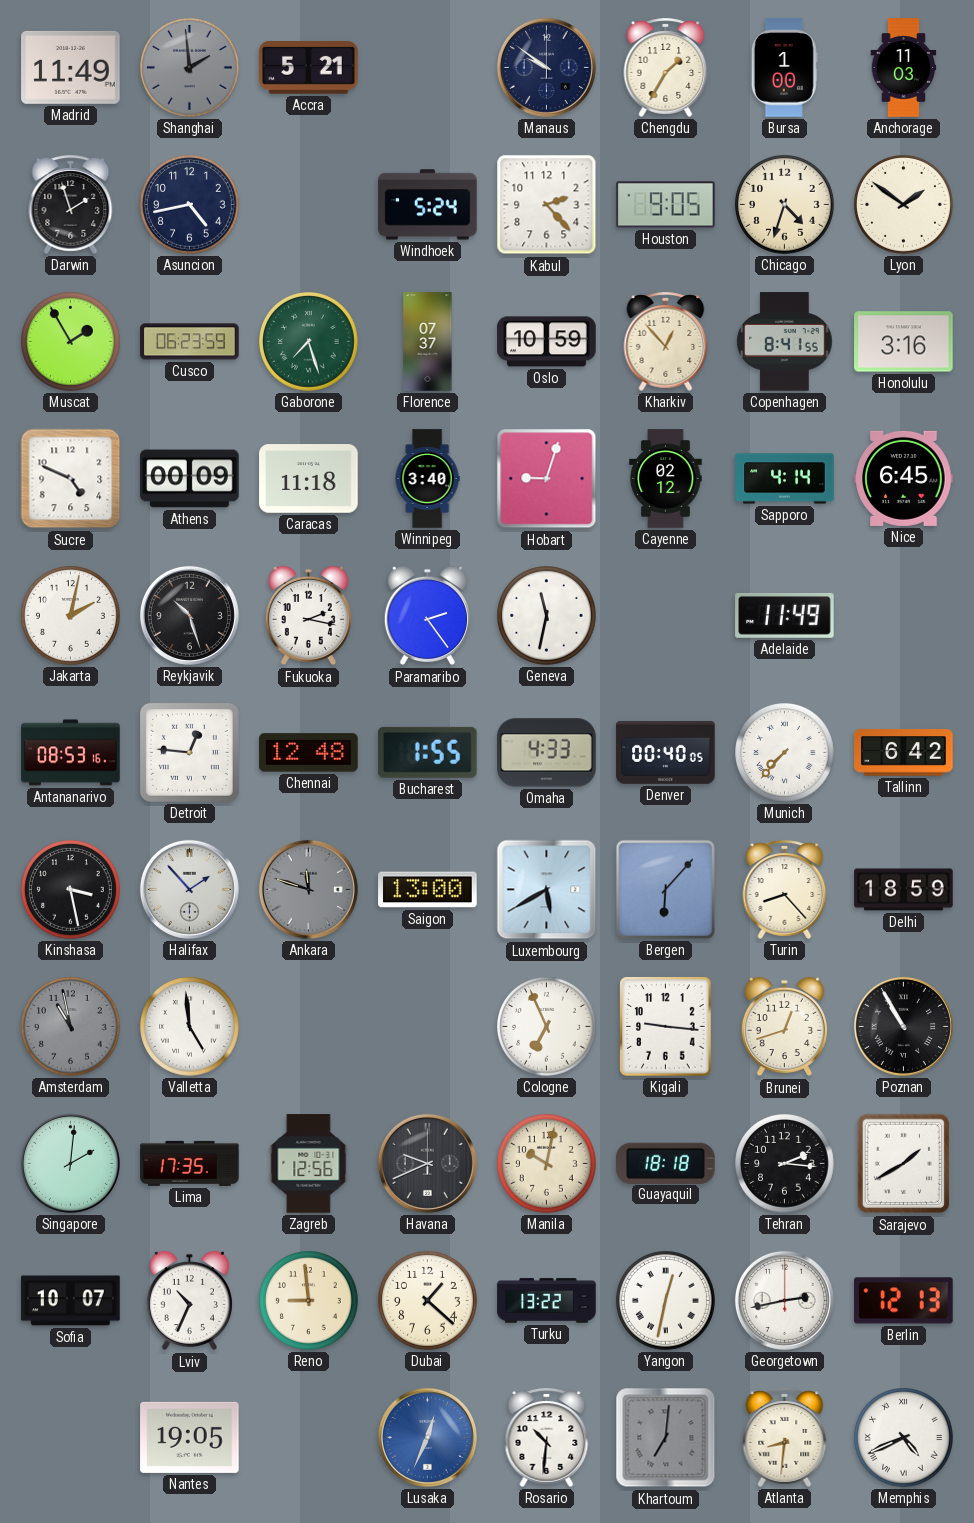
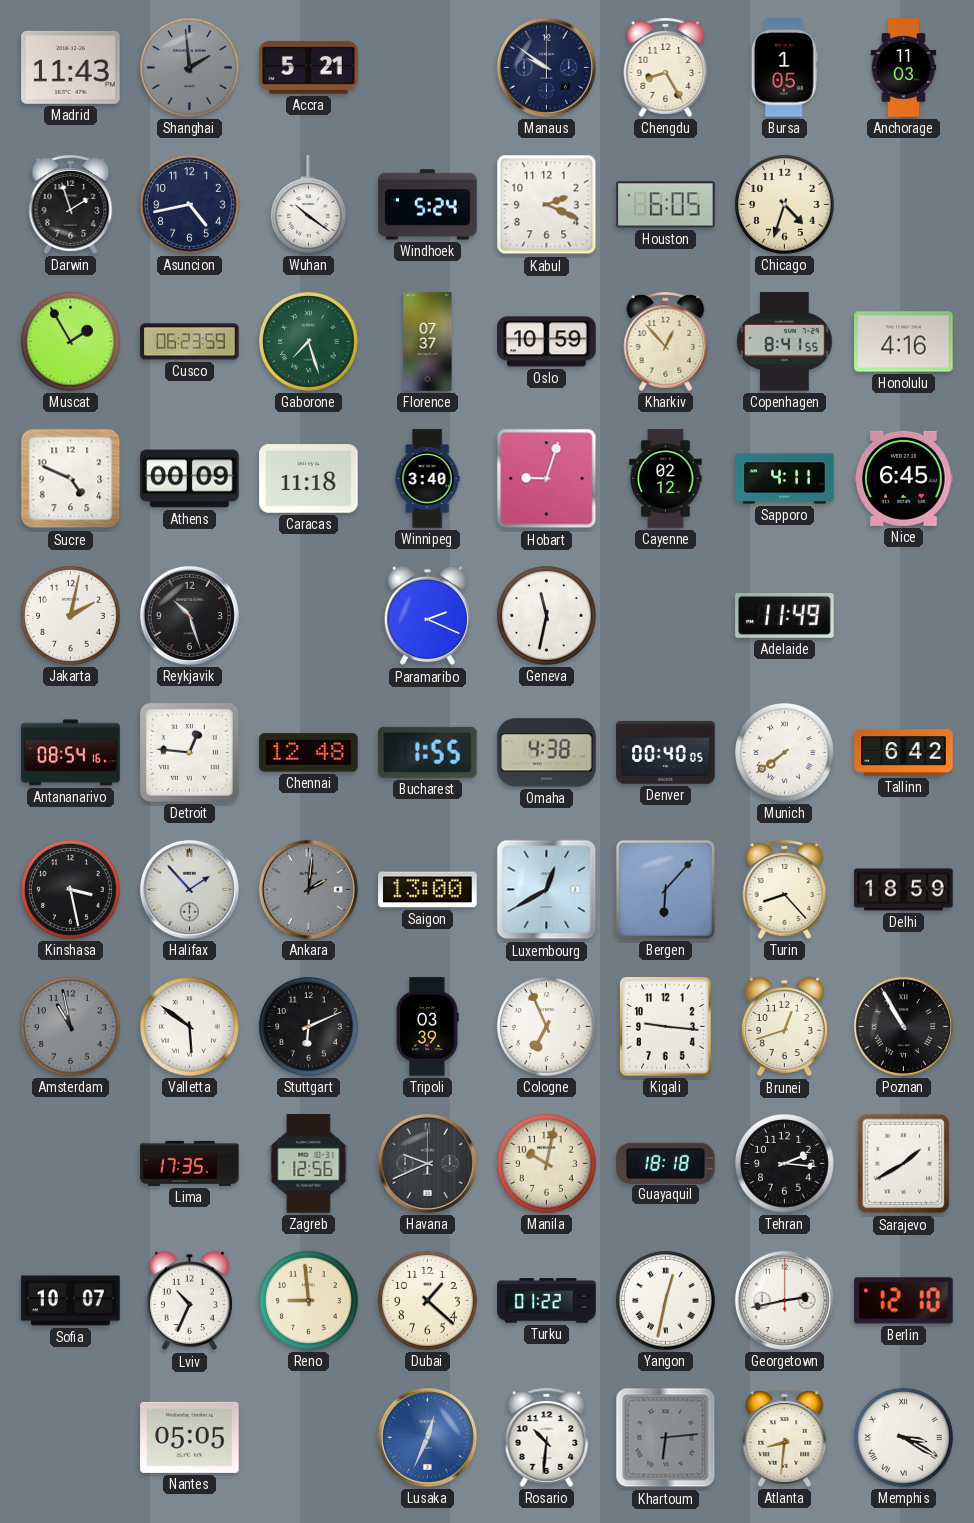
Madrid: 11:49 -> 11:43
Chengdu: 1:35 -> 8:25
Bursa: 1:00 -> 1:05
Wuhan: none -> 10:21
Kabul: 2:23 -> 2:19
Houston: 9:05 -> 6:05
Lyon: 1:51 -> none
Honolulu: 3:16 -> 4:16
Sapporo: 4:14 -> 4:11
Fukuoka: 2:17 -> none
Paramaribo: 2:24 -> 2:19
Antananarivo: 08:53 -> 08:54
Omaha: 4:33 -> 4:38
Munich: 7:37 -> 7:39
Ankara: 11:48 -> 2:01
Luxembourg: 5:40 -> 12:40
Valletta: 4:59 -> 5:51
Stuttgart: none -> 6:11
Tripoli: none -> 03:39
Singapore: 2:01 -> none
Turku: 13:22 -> 01:22
Berlin: 12:13 -> 12:10
Nantes: 19:05 -> 05:05
Khartoum: 7:01 -> 6:14
Memphis: 4:41 -> 3:20
